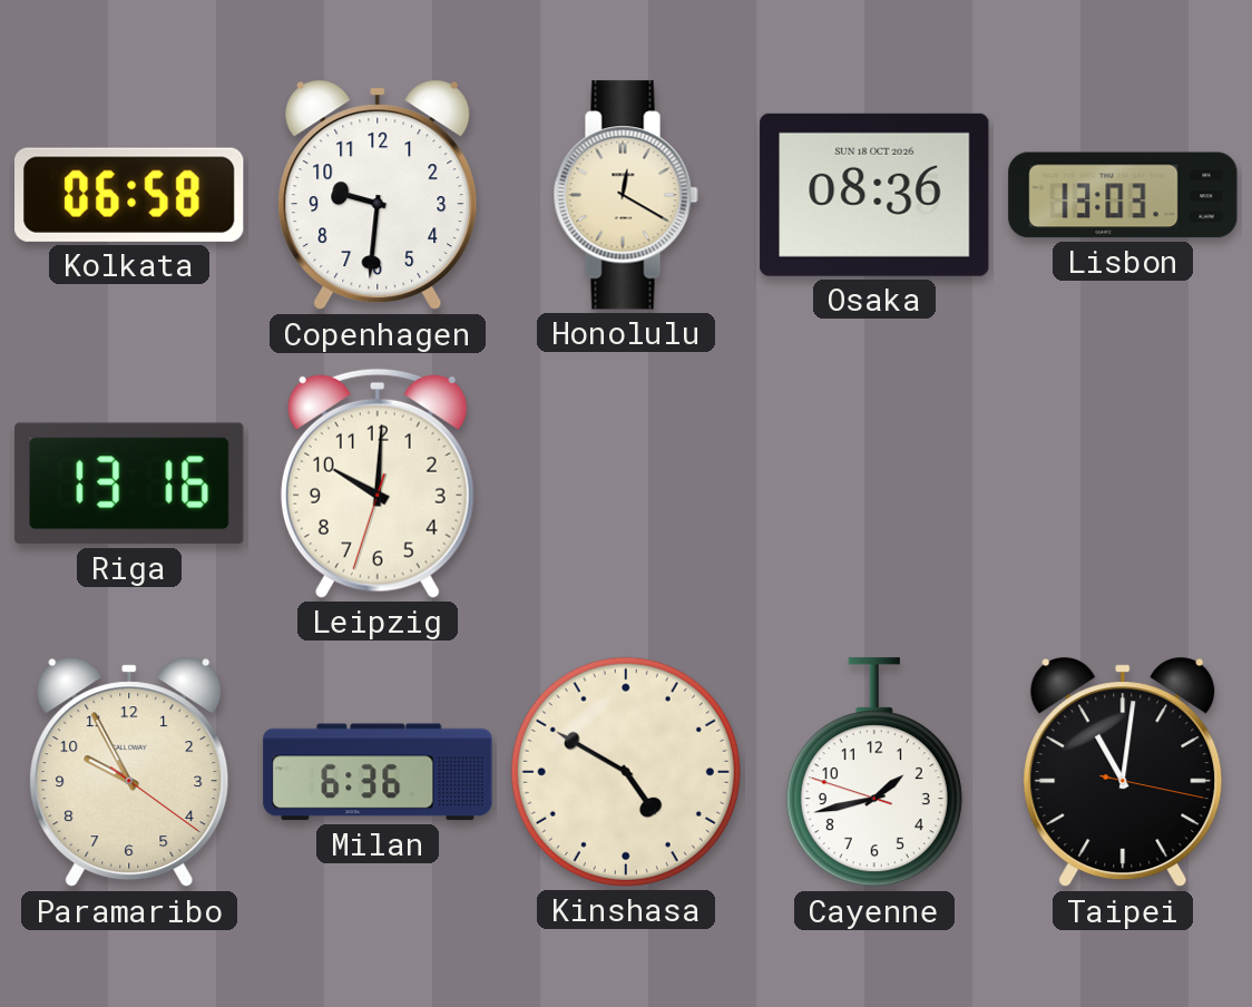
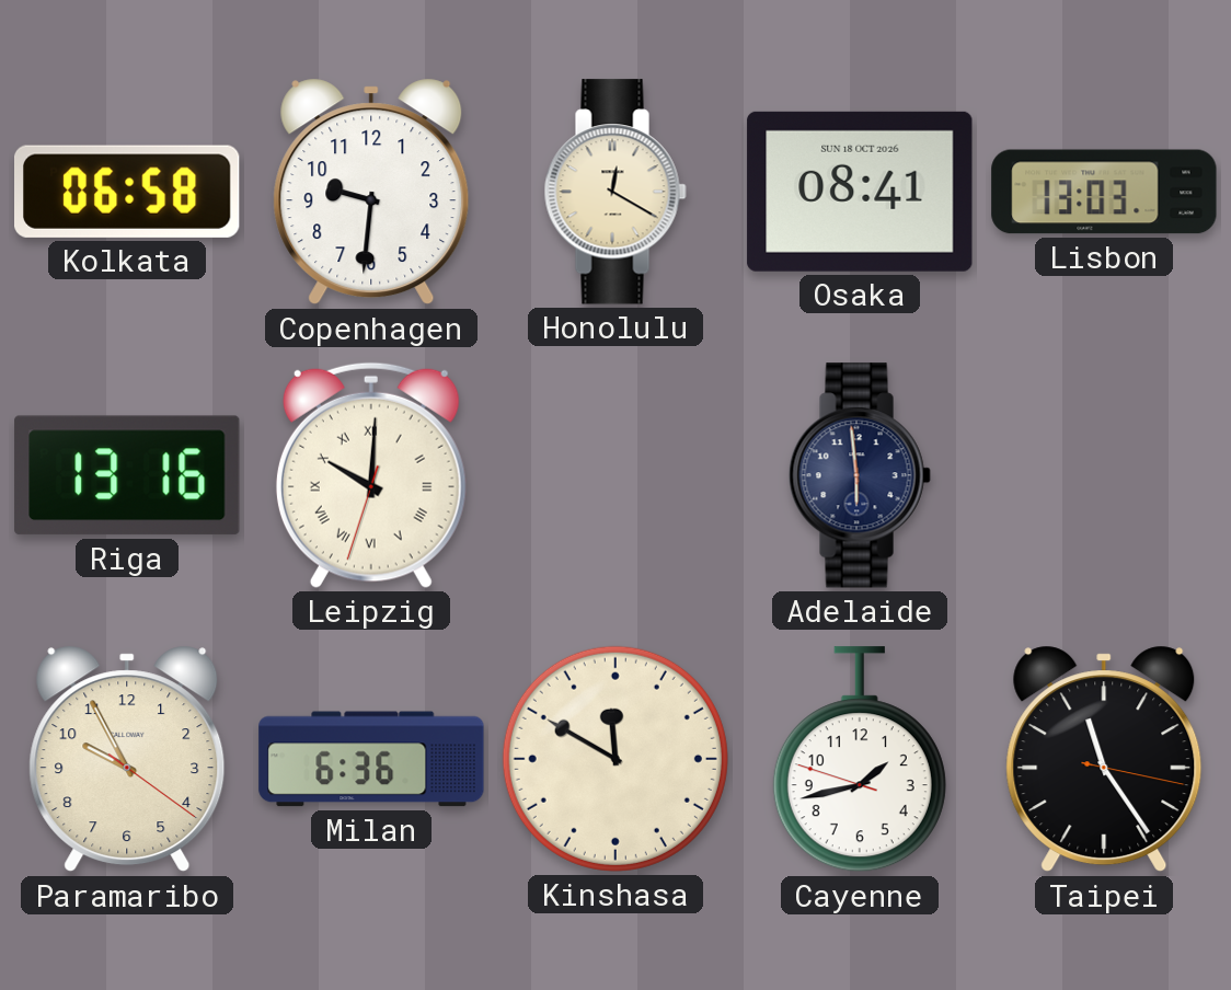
Osaka: 08:36 -> 08:41
Leipzig numerals: Arabic -> Roman
Adelaide: none -> 5:59
Kinshasa: 4:50 -> 11:50
Taipei: 11:01 -> 11:24
